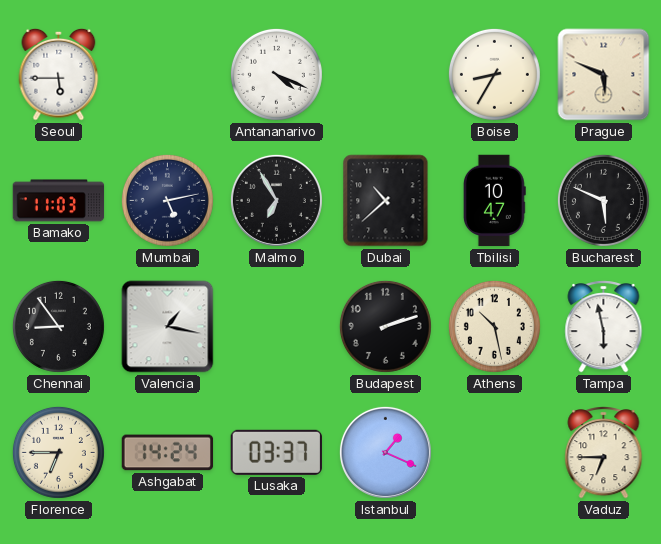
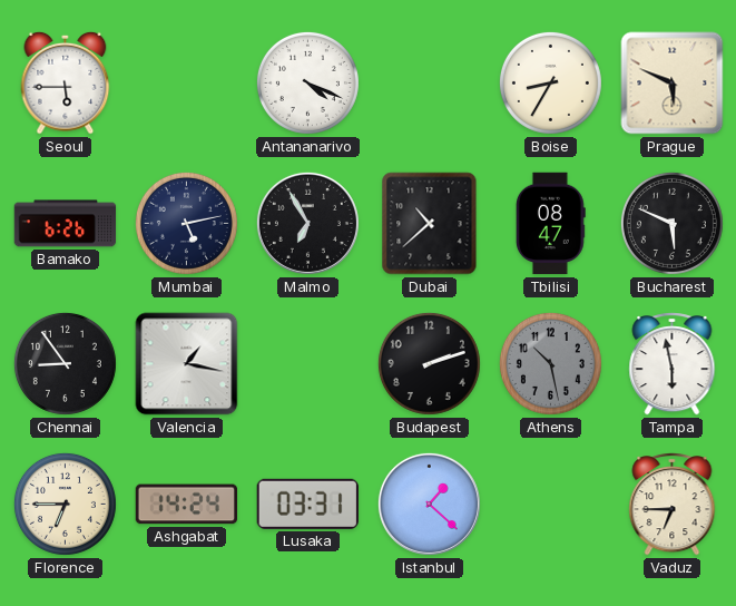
Bamako: 11:03 -> 6:26
Tbilisi: 10:47 -> 08:47
Athens dial: cream -> grey
Lusaka: 03:37 -> 03:31
Istanbul: 1:19 -> 1:22
